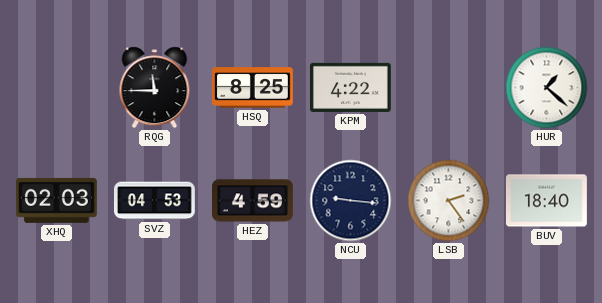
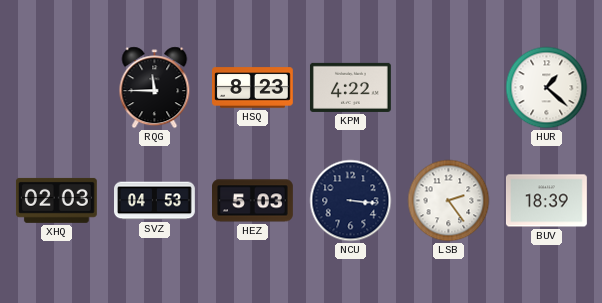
HSQ: 8:25 -> 8:23
HEZ: 4:59 -> 5:03
NCU: 9:16 -> 3:16
BUV: 18:40 -> 18:39
